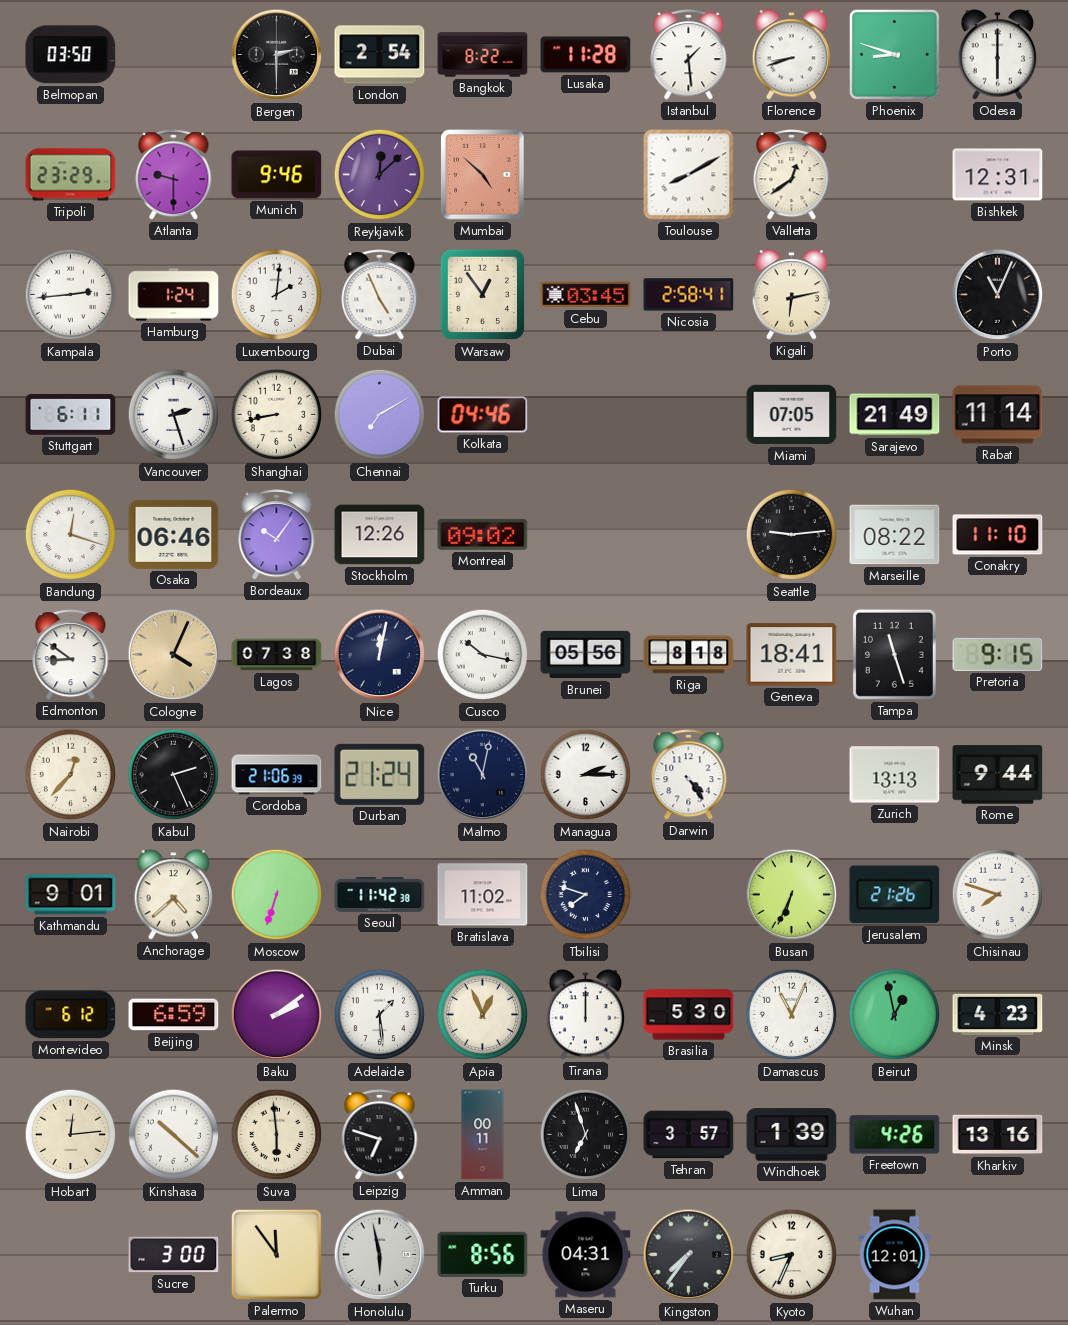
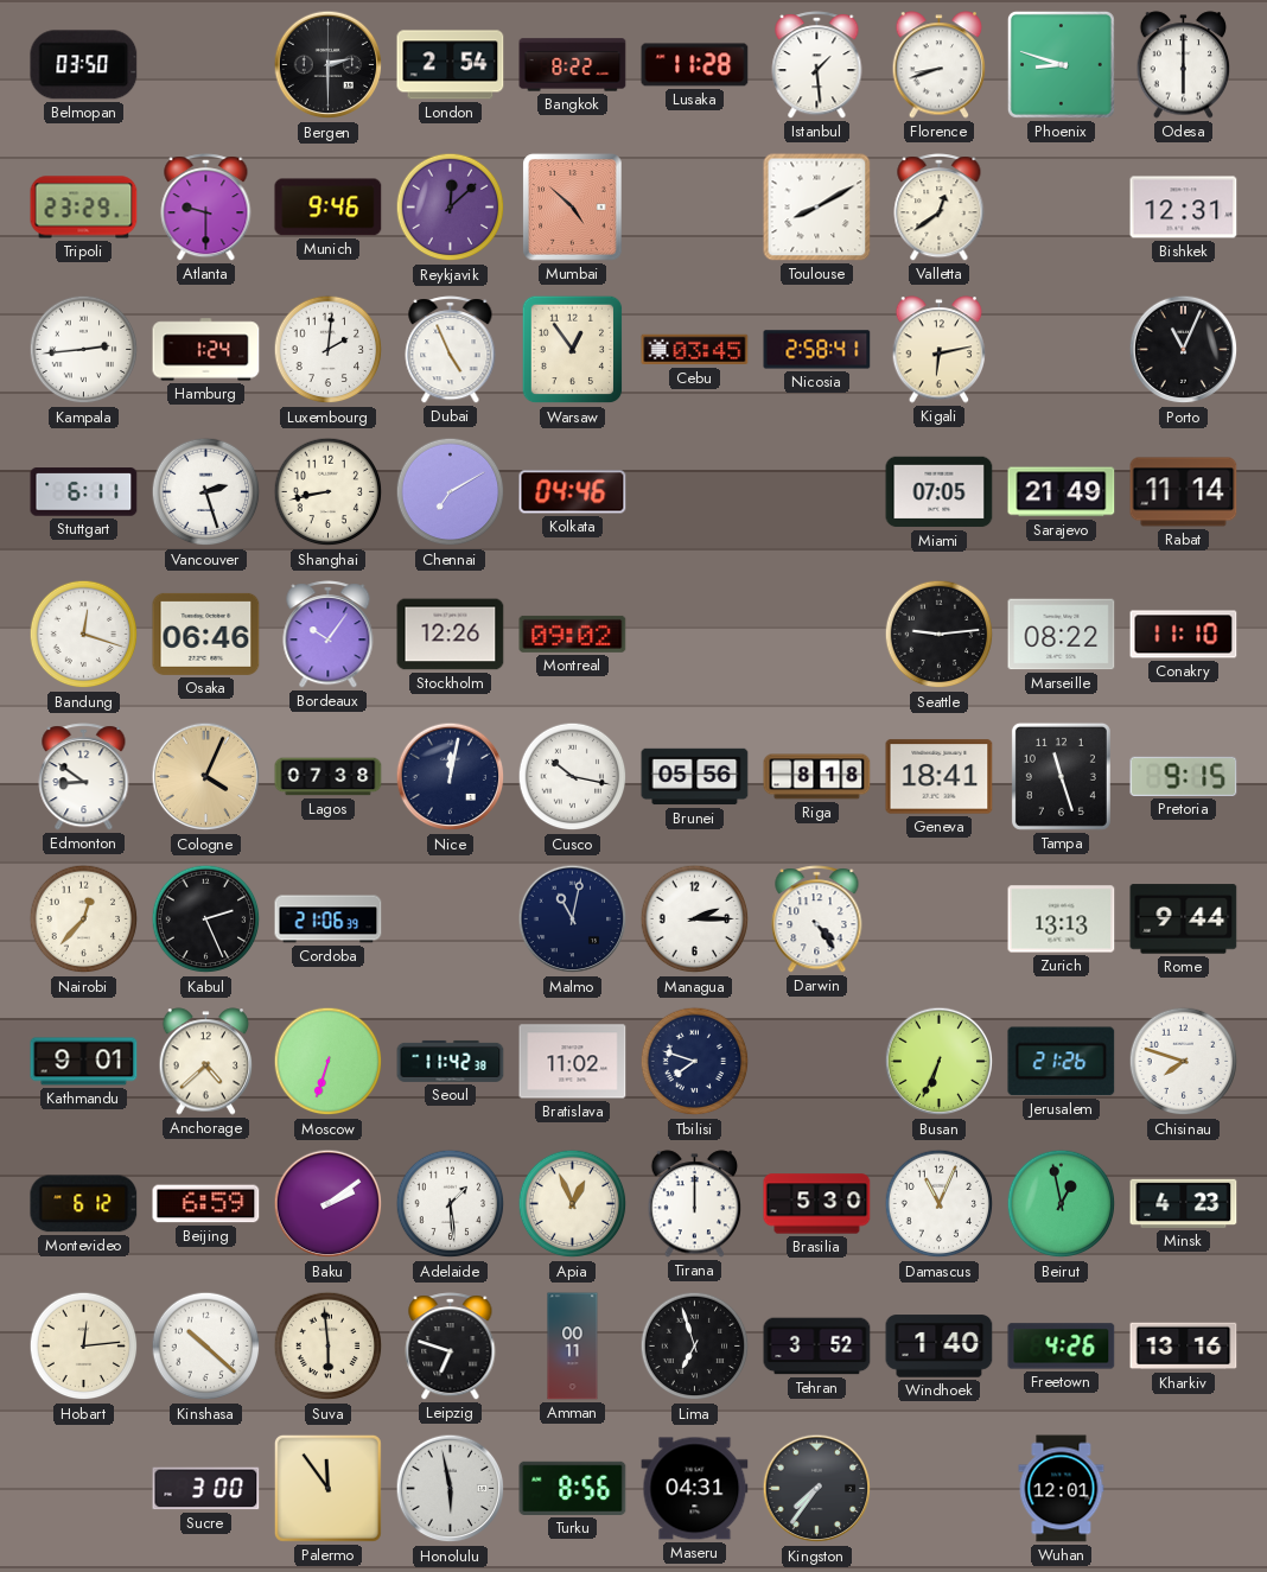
Durban: 21:24 -> none
Tehran: 3:57 -> 3:52
Windhoek: 1:39 -> 1:40
Kyoto: 8:34 -> none
